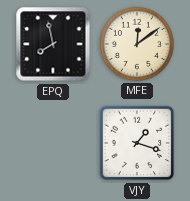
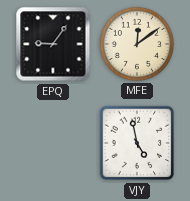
EPQ: 7:58 -> 9:06
VJY: 1:18 -> 4:58
